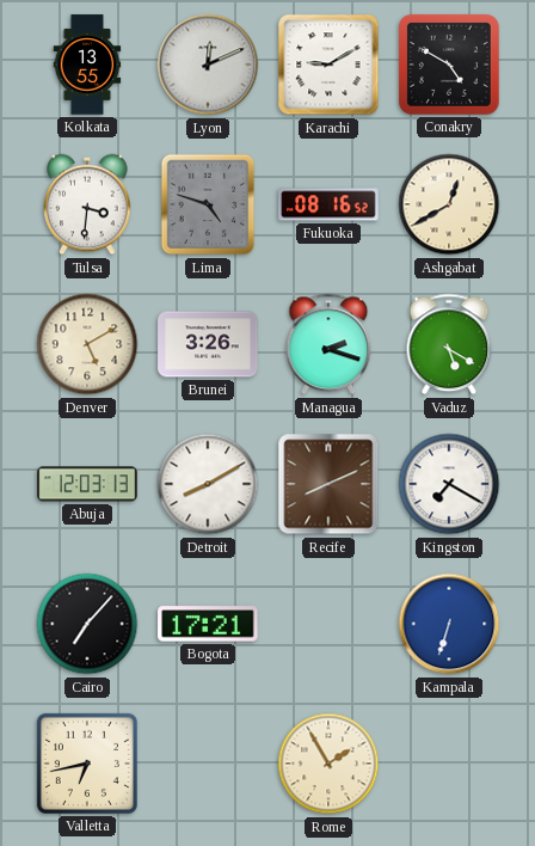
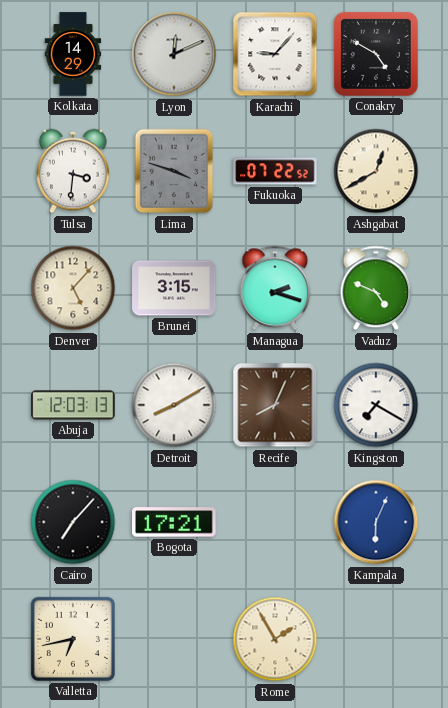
Kolkata: 13:55 -> 14:29
Karachi: 9:10 -> 9:07
Lima: 4:48 -> 3:48
Fukuoka: 08:16 -> 07:22
Denver: 5:10 -> 5:07
Brunei: 3:26 -> 3:15
Vaduz: 5:20 -> 4:49
Recife: 8:11 -> 8:04
Kampala: 6:33 -> 6:04
